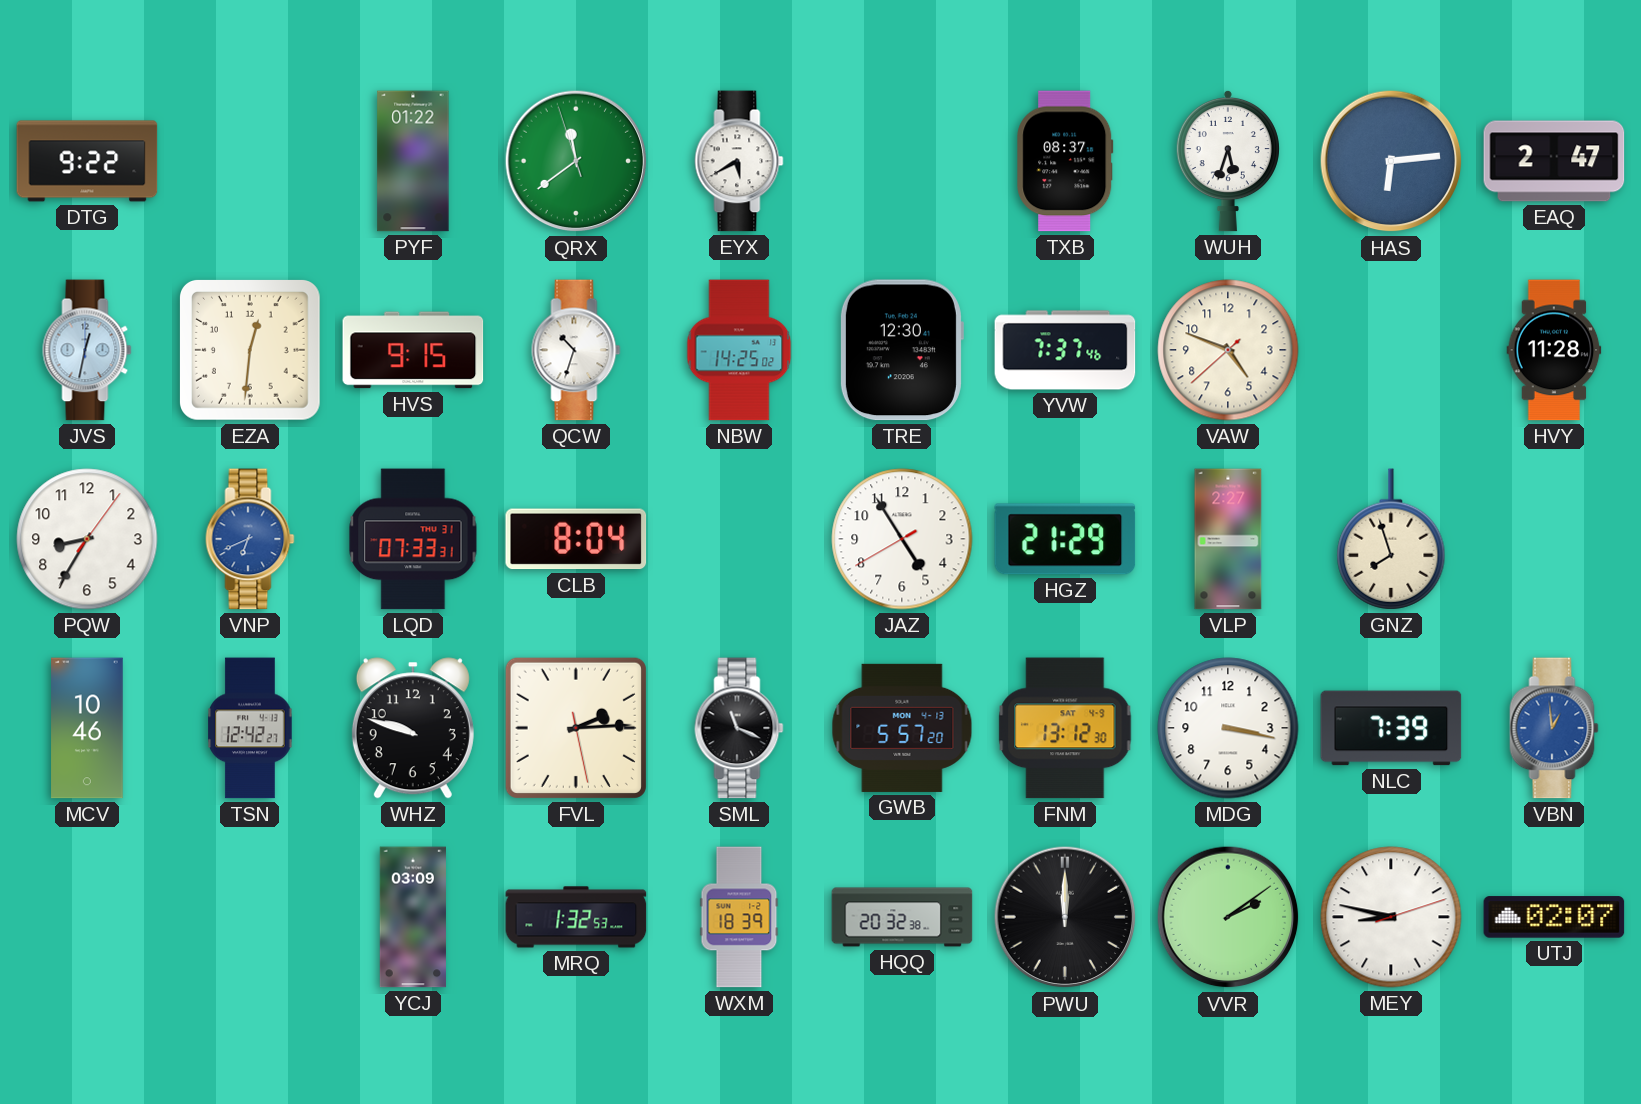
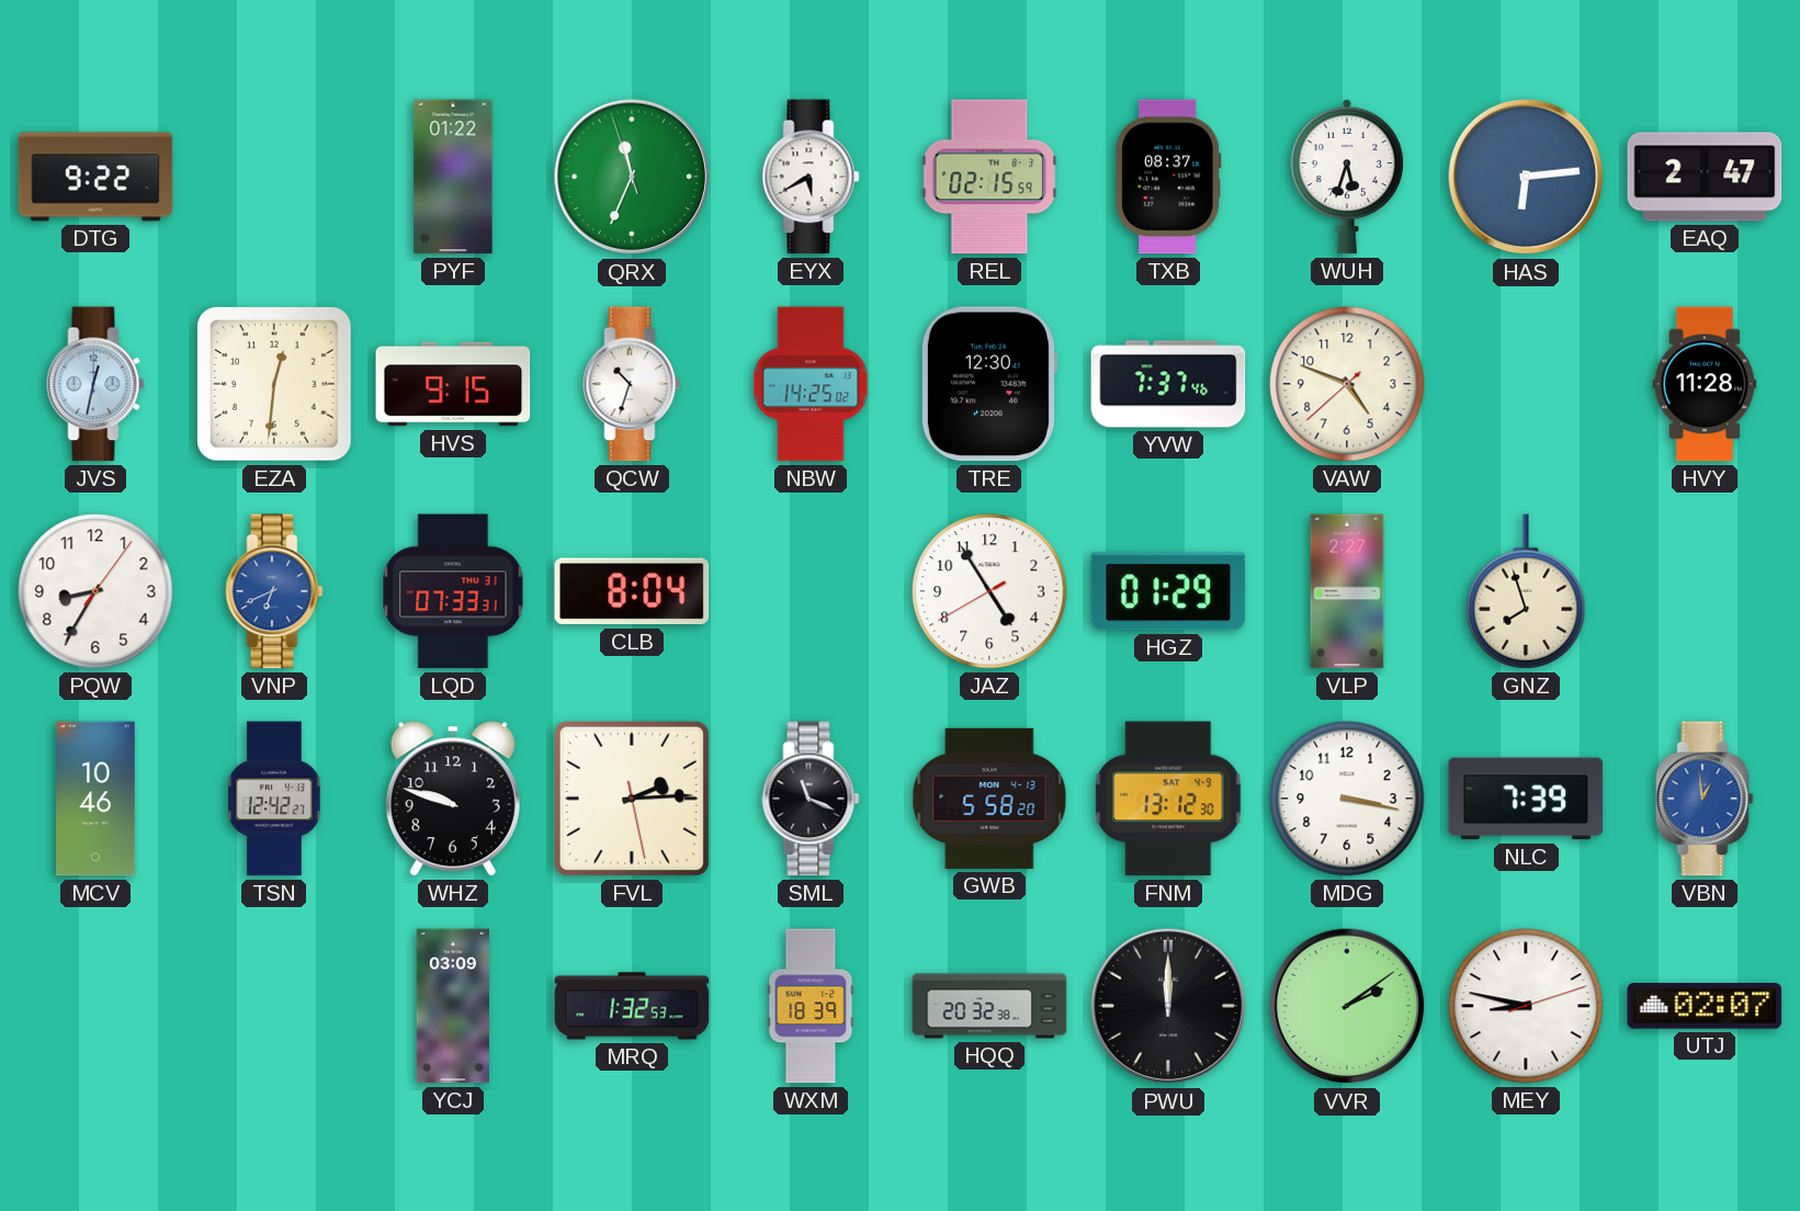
QRX: 11:38 -> 11:33
REL: none -> 02:15
HGZ: 21:29 -> 01:29
GWB: 5:57 -> 5:58
